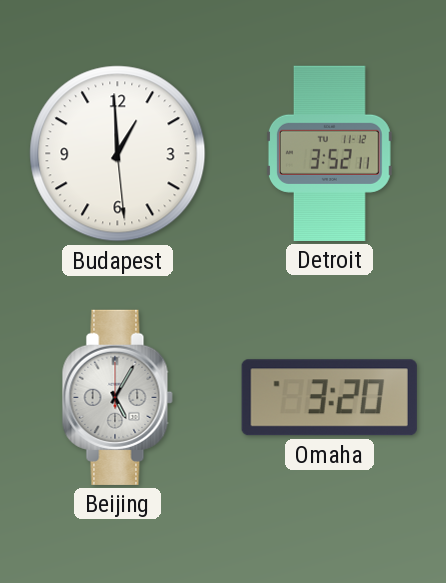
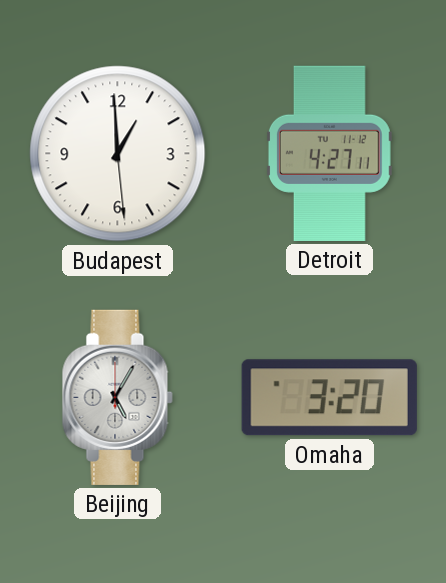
Detroit: 3:52 -> 4:27
